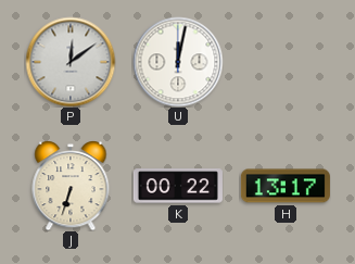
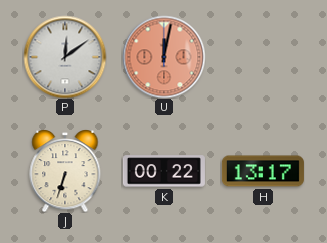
U dial: white -> salmon
